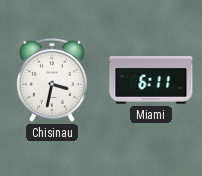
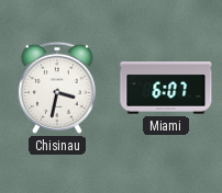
Miami: 6:11 -> 6:07
